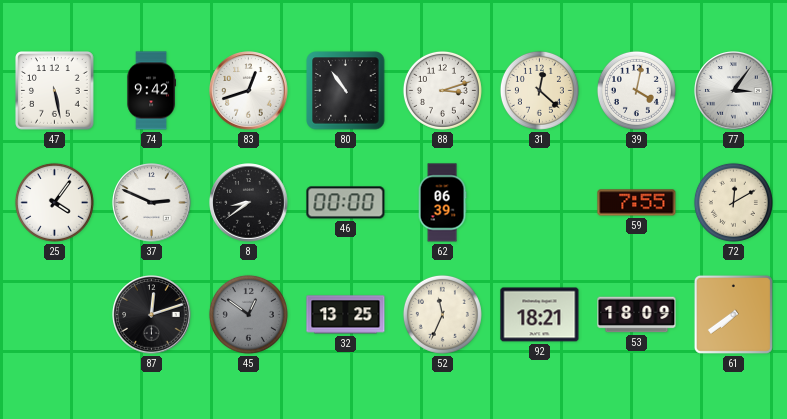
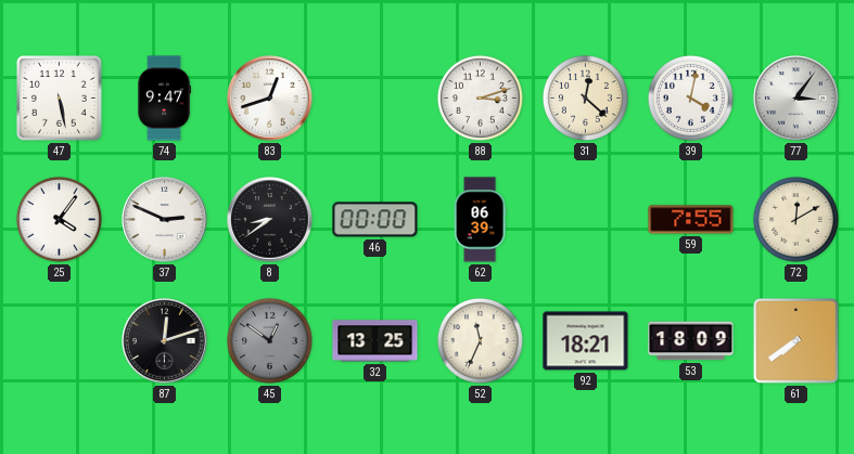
74: 9:42 -> 9:47
80: 10:54 -> none
